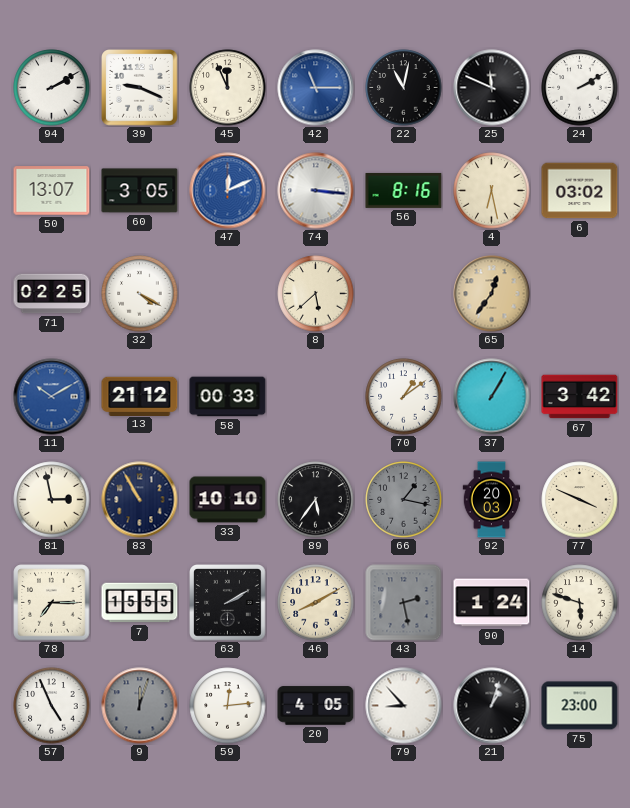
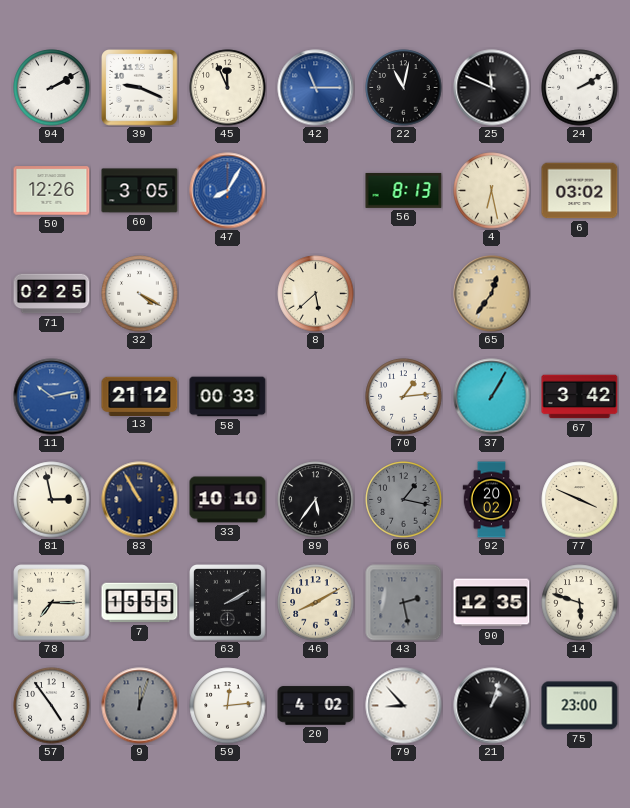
50: 13:07 -> 12:26
47: 12:11 -> 8:05
74: 3:16 -> none
56: 8:16 -> 8:13
11: 10:10 -> 10:13
70: 1:09 -> 1:14
92: 20:03 -> 20:02
90: 1:24 -> 12:35
57: 4:56 -> 4:54
20: 4:05 -> 4:02
